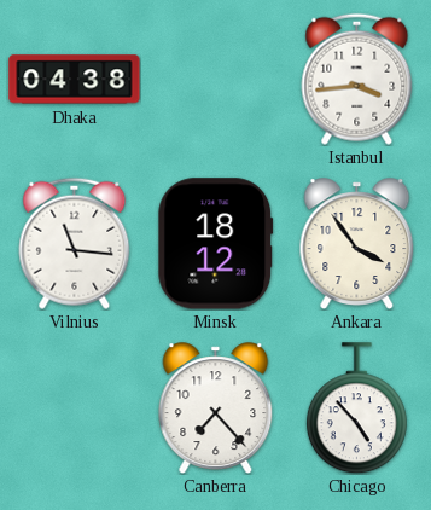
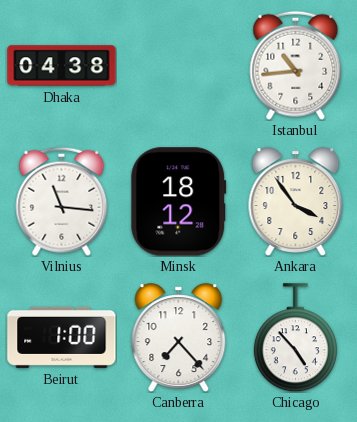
Istanbul: 3:44 -> 10:44
Beirut: none -> 1:00
